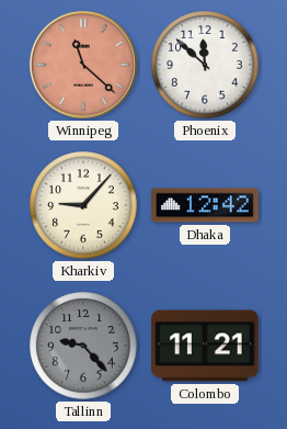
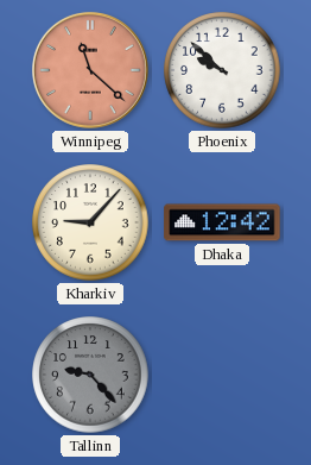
Phoenix: 11:52 -> 9:52
Colombo: 11:21 -> none
